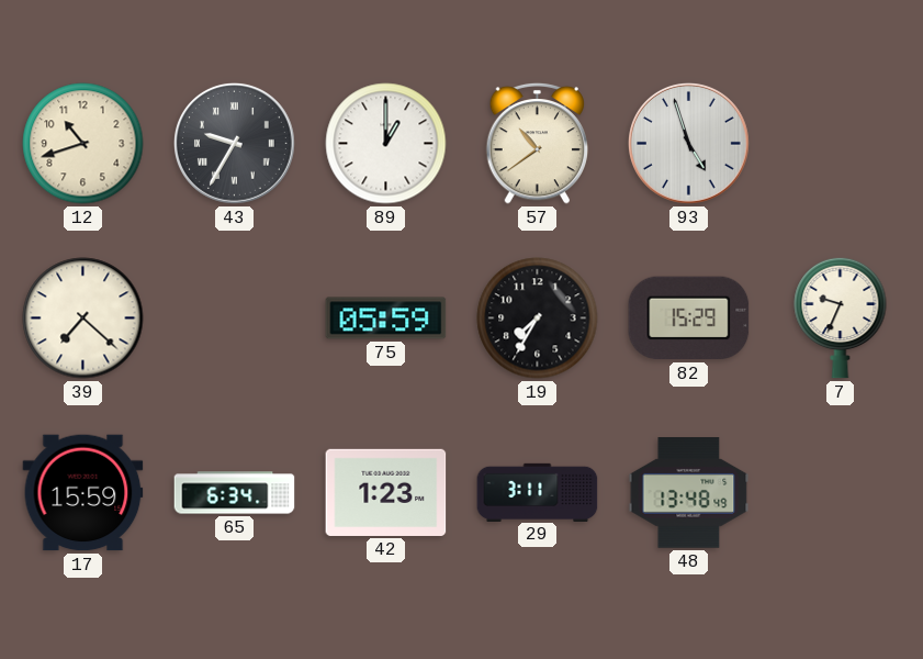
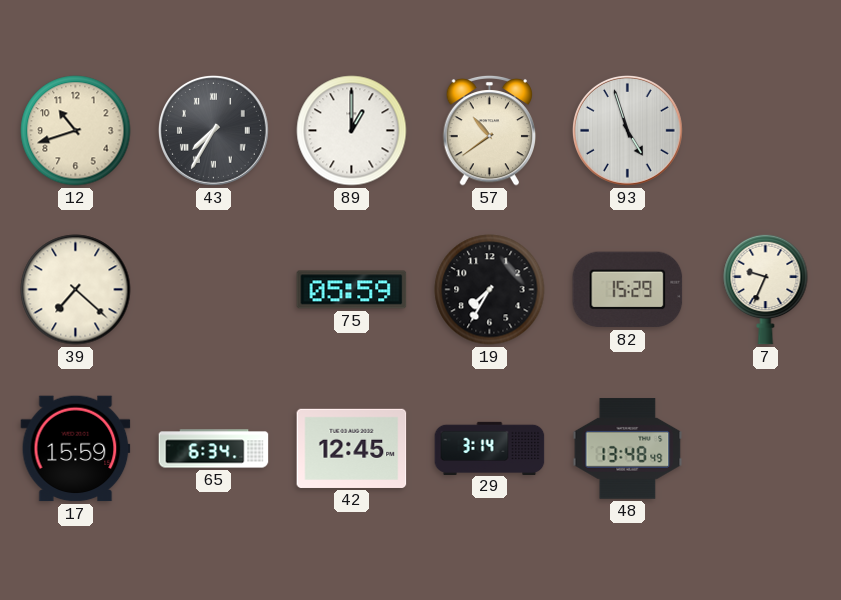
43: 9:35 -> 7:35
42: 1:23 -> 12:45
29: 3:11 -> 3:14
